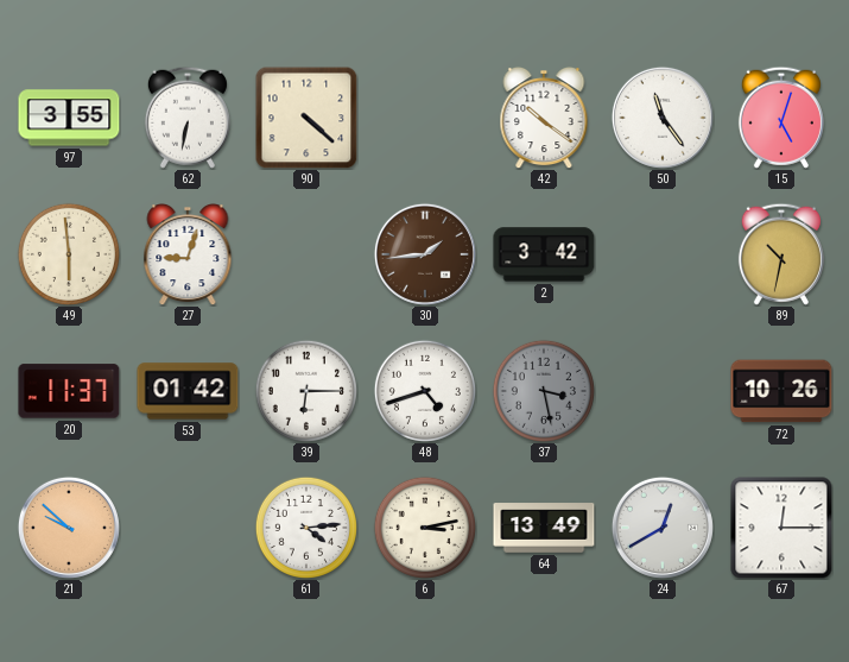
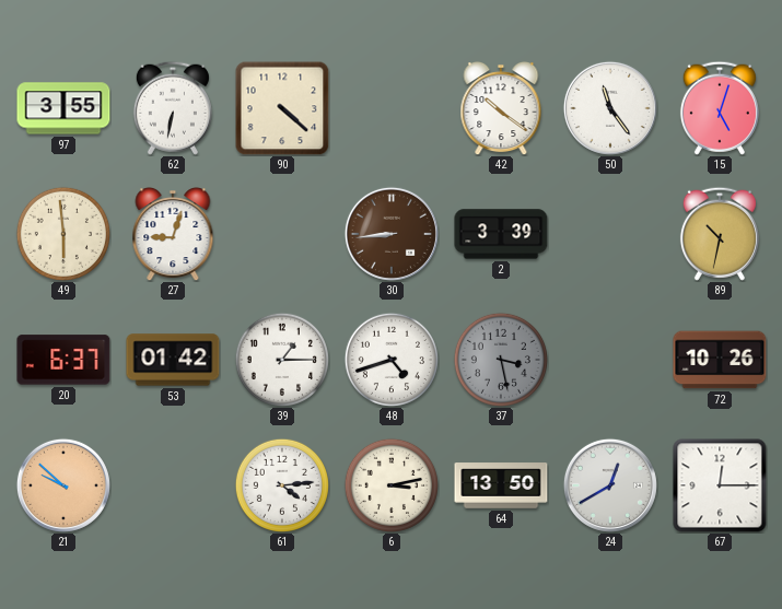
30: 1:44 -> 8:44
2: 3:42 -> 3:39
20: 11:37 -> 6:37
39: 6:15 -> 1:15
64: 13:49 -> 13:50
